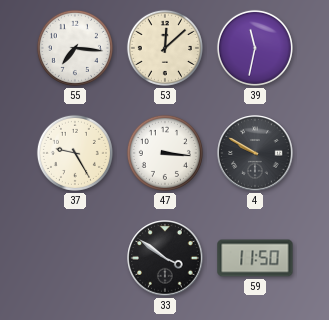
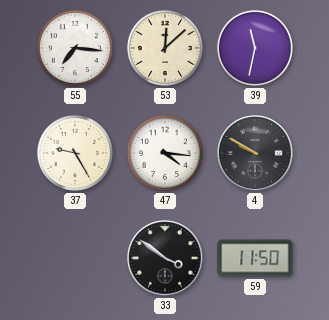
47: 3:16 -> 4:16
